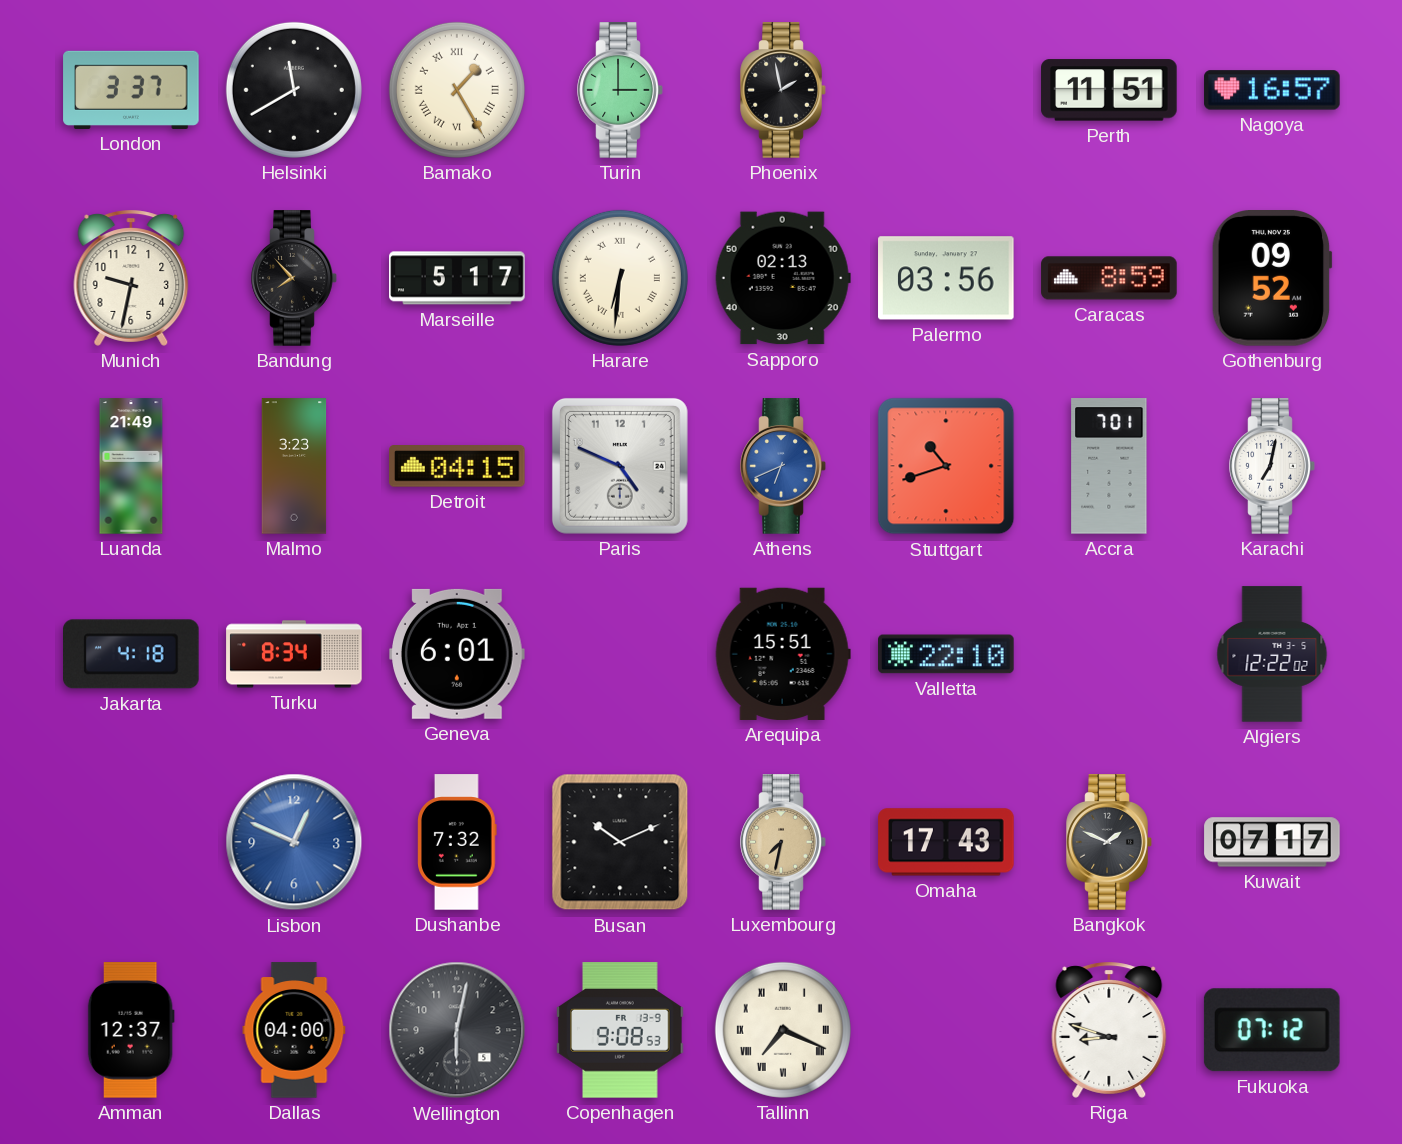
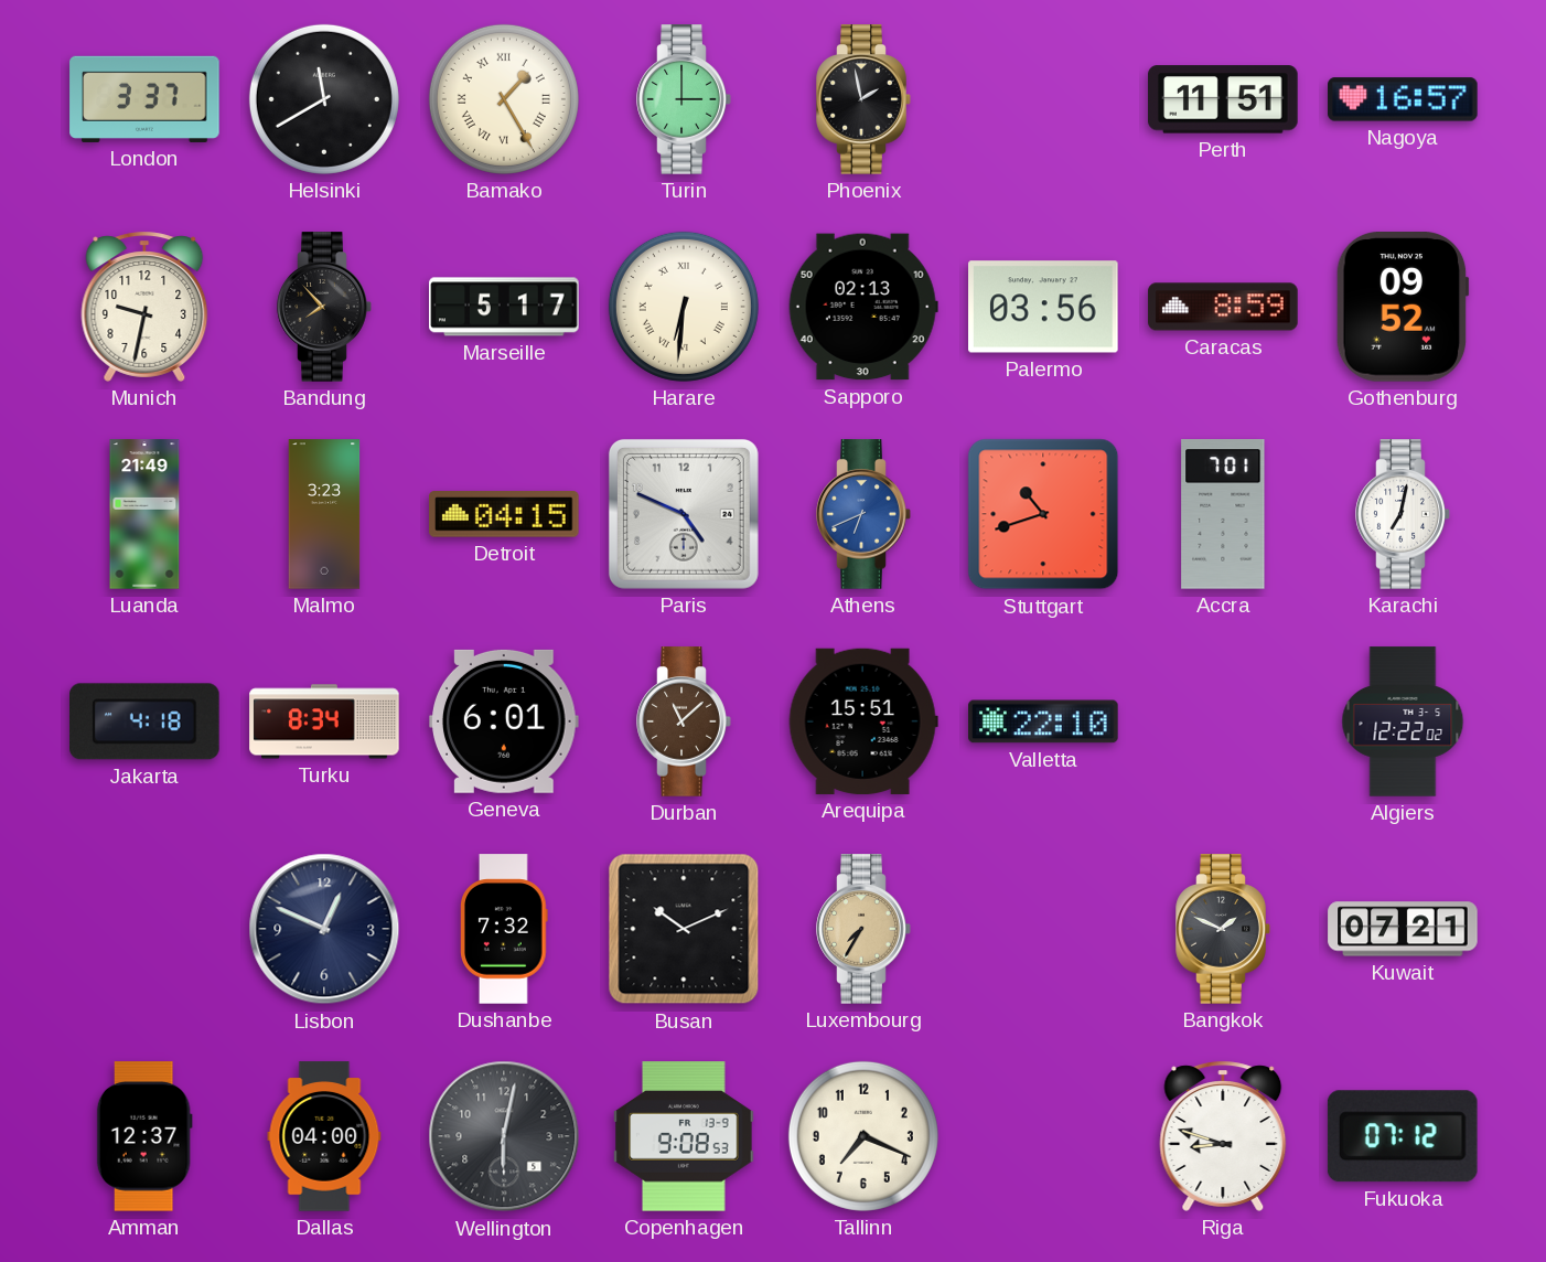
Durban: none -> 11:08
Lisbon dial: blue -> navy
Luxembourg: 7:32 -> 7:35
Omaha: 17:43 -> none
Kuwait: 07:17 -> 07:21
Tallinn numerals: Roman -> Arabic
